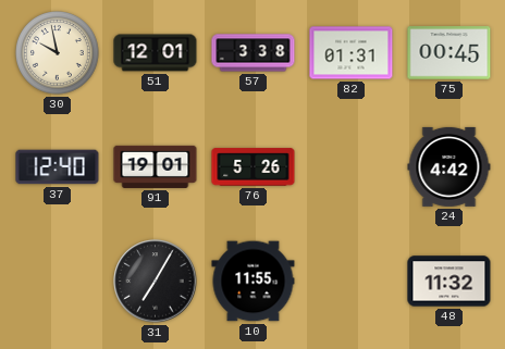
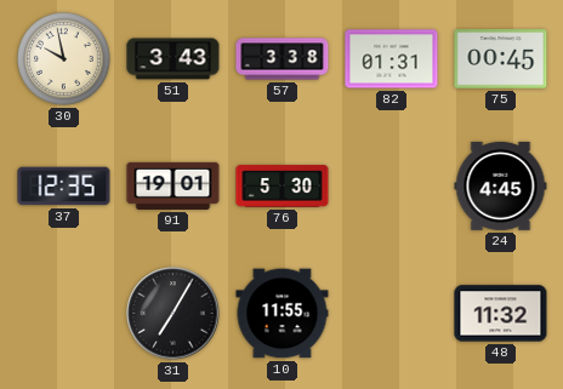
51: 12:01 -> 3:43
37: 12:40 -> 12:35
76: 5:26 -> 5:30
24: 4:42 -> 4:45
